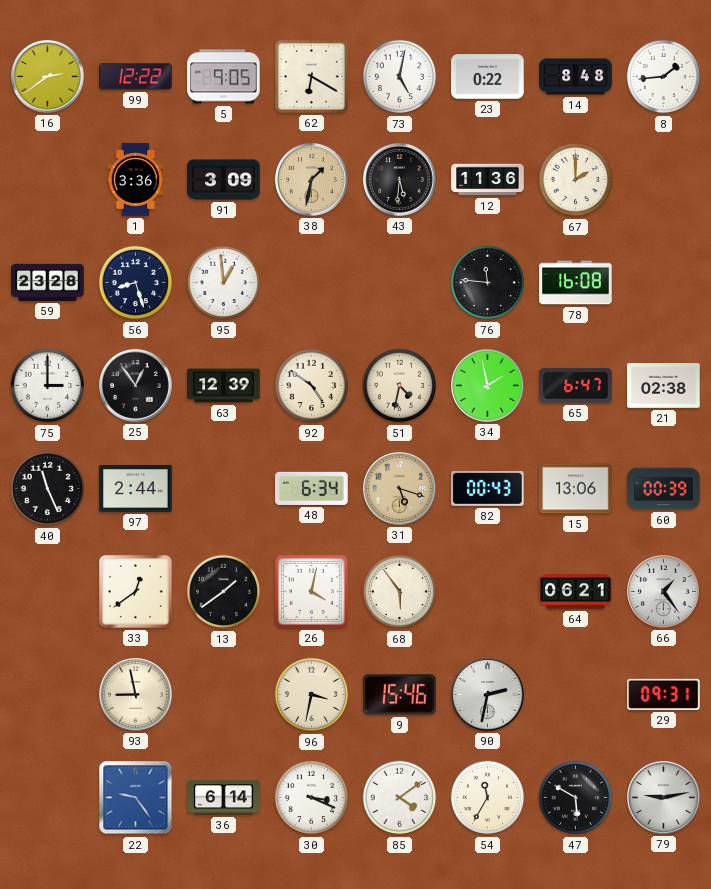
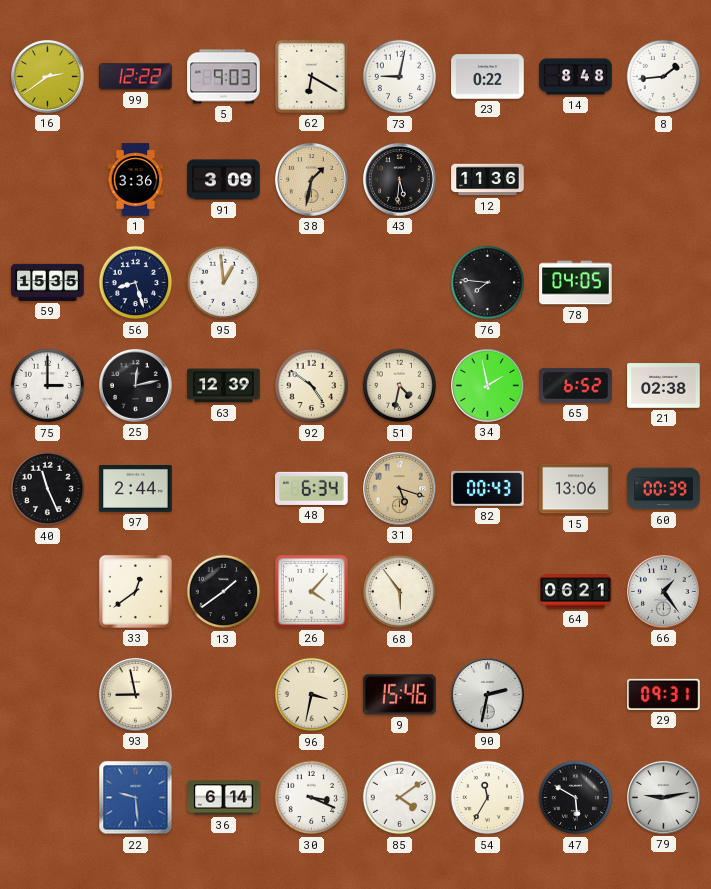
5: 9:05 -> 9:03
73: 5:02 -> 9:02
67: 2:00 -> none
59: 23:28 -> 15:35
76: 11:46 -> 7:46
78: 16:08 -> 04:05
25: 12:54 -> 12:13
65: 6:47 -> 6:52
26: 4:02 -> 4:07
22: 9:24 -> 9:29
